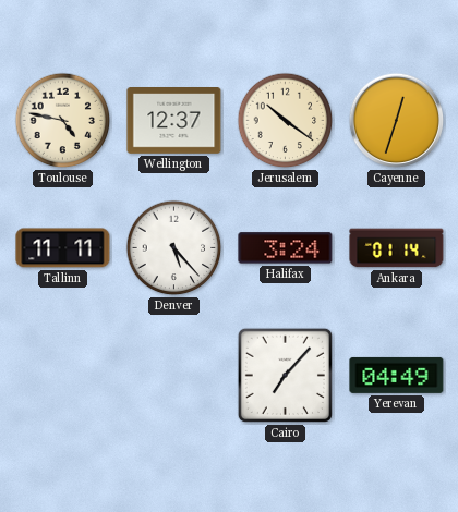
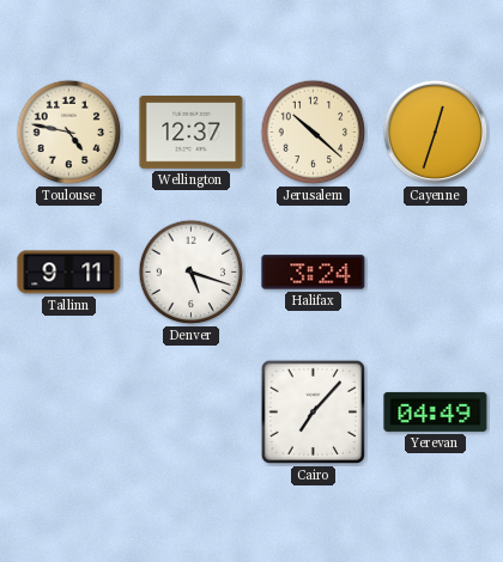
Jerusalem: 10:21 -> 10:22
Tallinn: 11:11 -> 9:11
Denver: 5:23 -> 5:18
Ankara: 01:14 -> none
